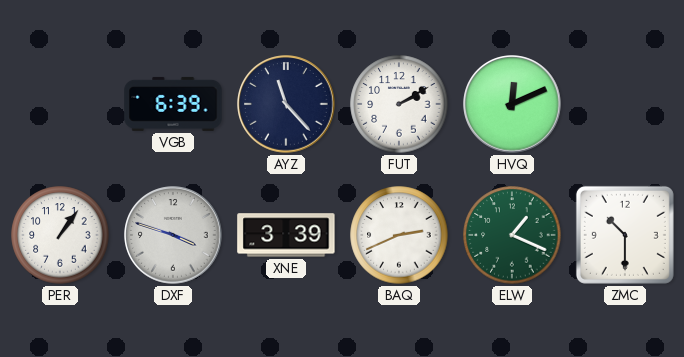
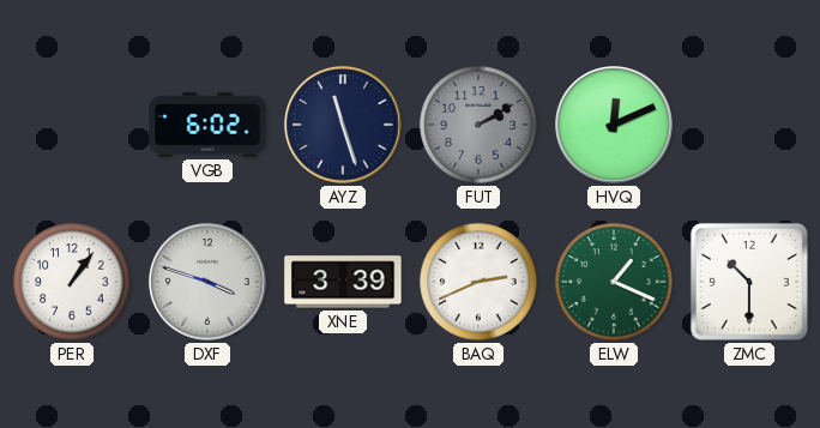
VGB: 6:39 -> 6:02
AYZ: 11:23 -> 11:27
FUT dial: white -> grey
